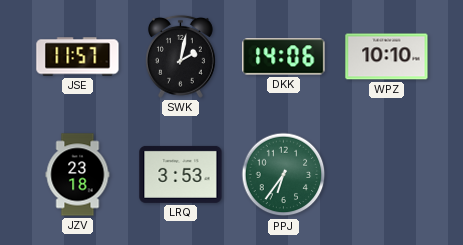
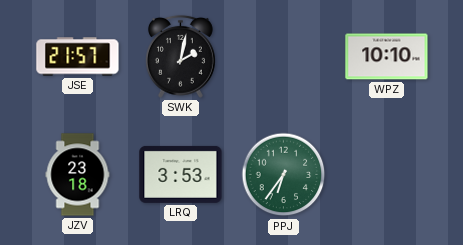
JSE: 11:57 -> 21:57
DKK: 14:06 -> none
